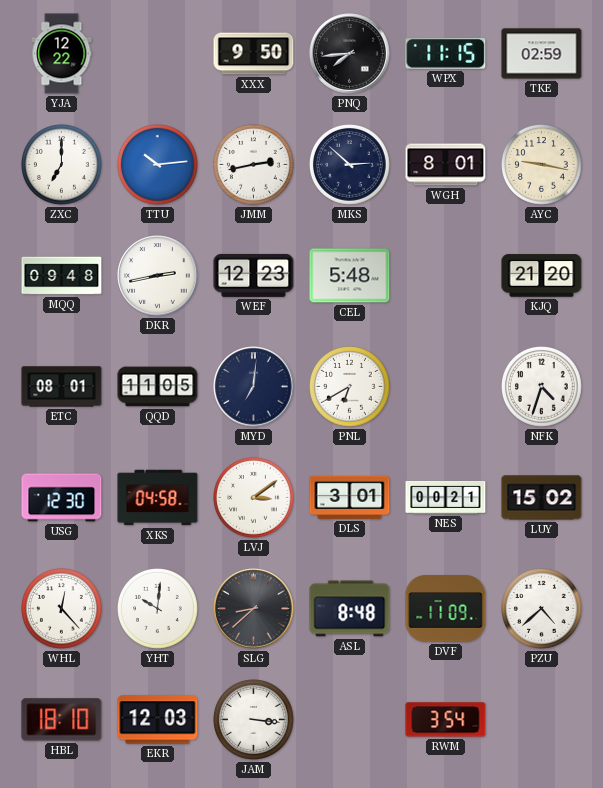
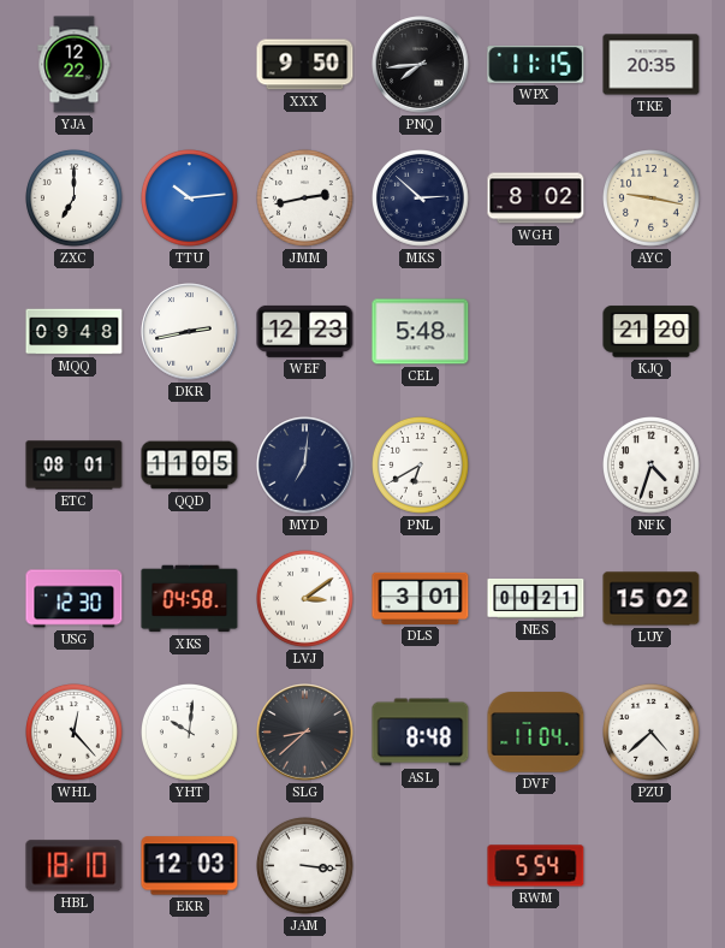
TKE: 02:59 -> 20:35
WGH: 8:01 -> 8:02
DVF: 11:09 -> 11:04
RWM: 3:54 -> 5:54
